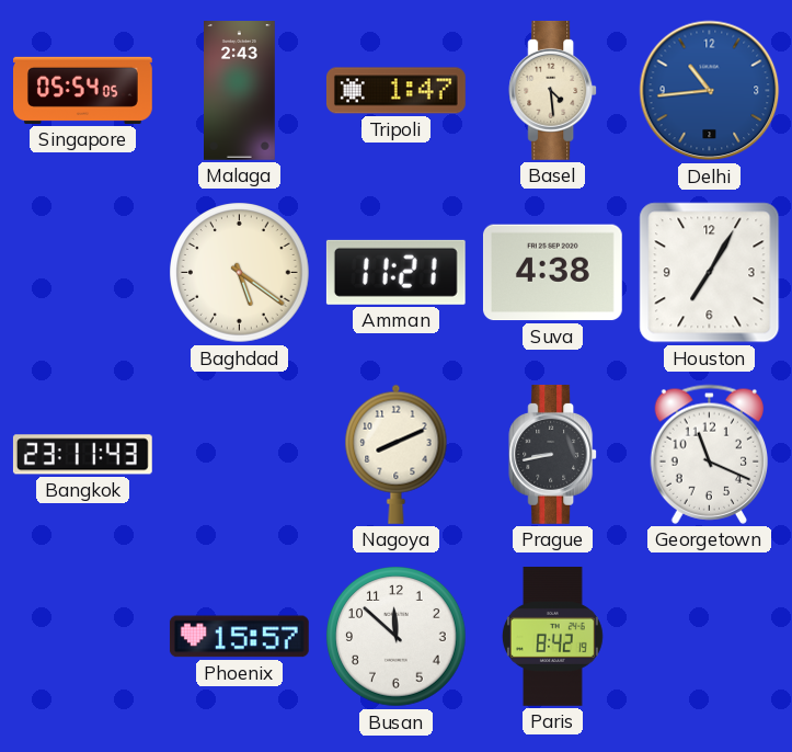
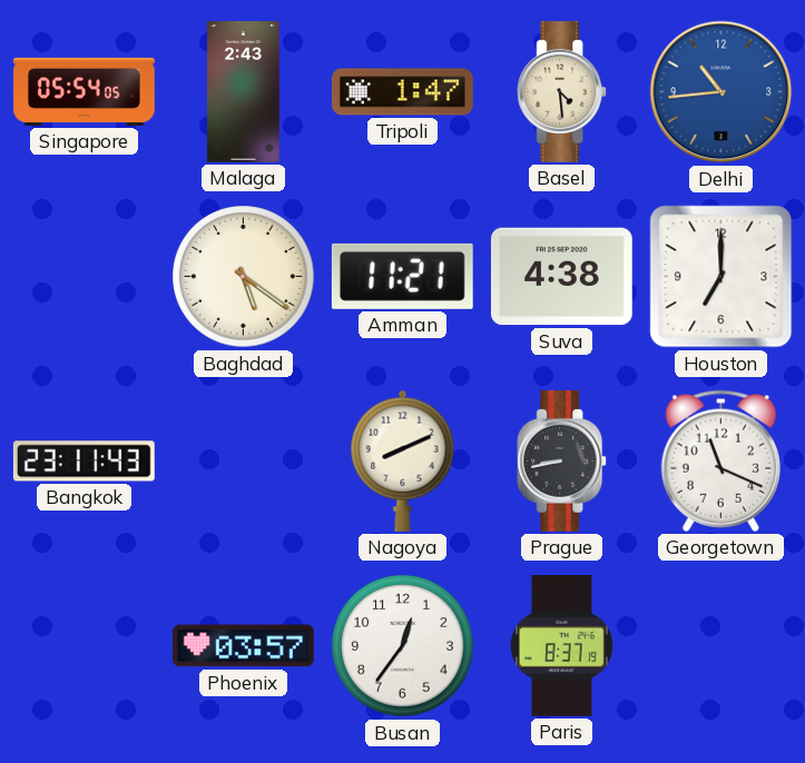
Houston: 7:05 -> 7:00
Phoenix: 15:57 -> 03:57
Busan: 11:52 -> 12:36
Paris: 8:42 -> 8:37
